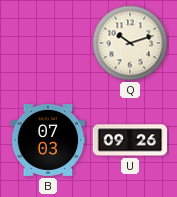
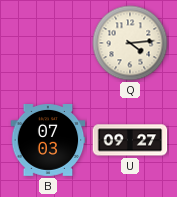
Q: 10:12 -> 4:14
U: 09:26 -> 09:27
